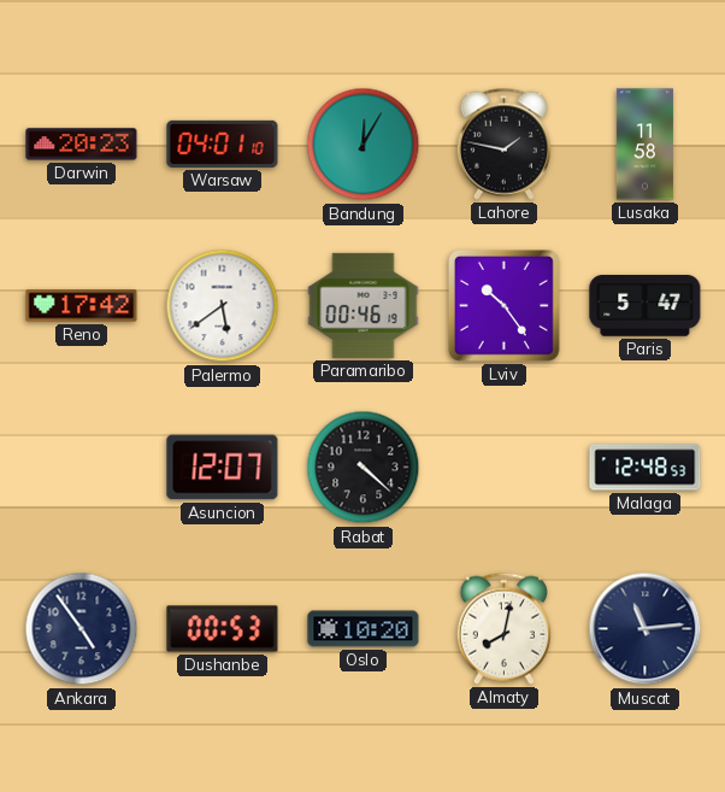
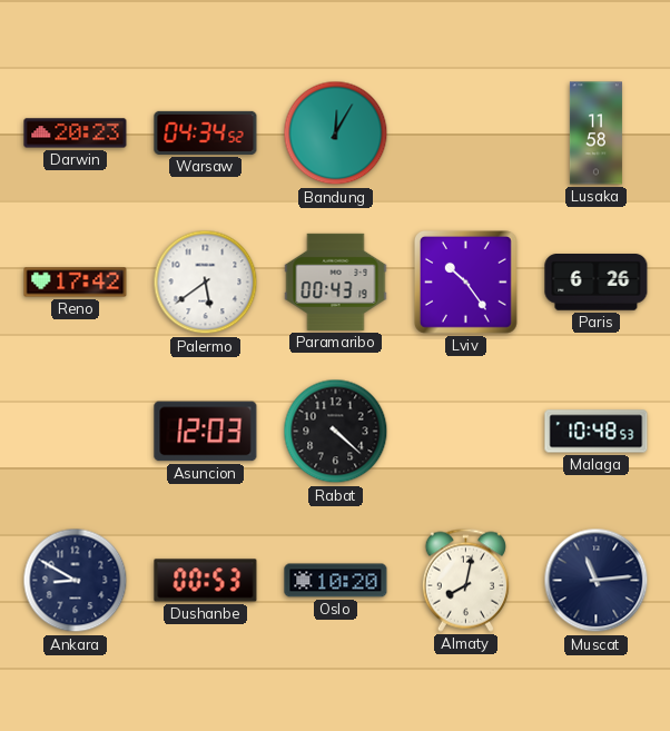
Warsaw: 04:01 -> 04:34
Lahore: 1:47 -> none
Paramaribo: 00:46 -> 00:43
Paris: 5:47 -> 6:26
Asuncion: 12:07 -> 12:03
Malaga: 12:48 -> 10:48
Ankara: 4:54 -> 8:50
